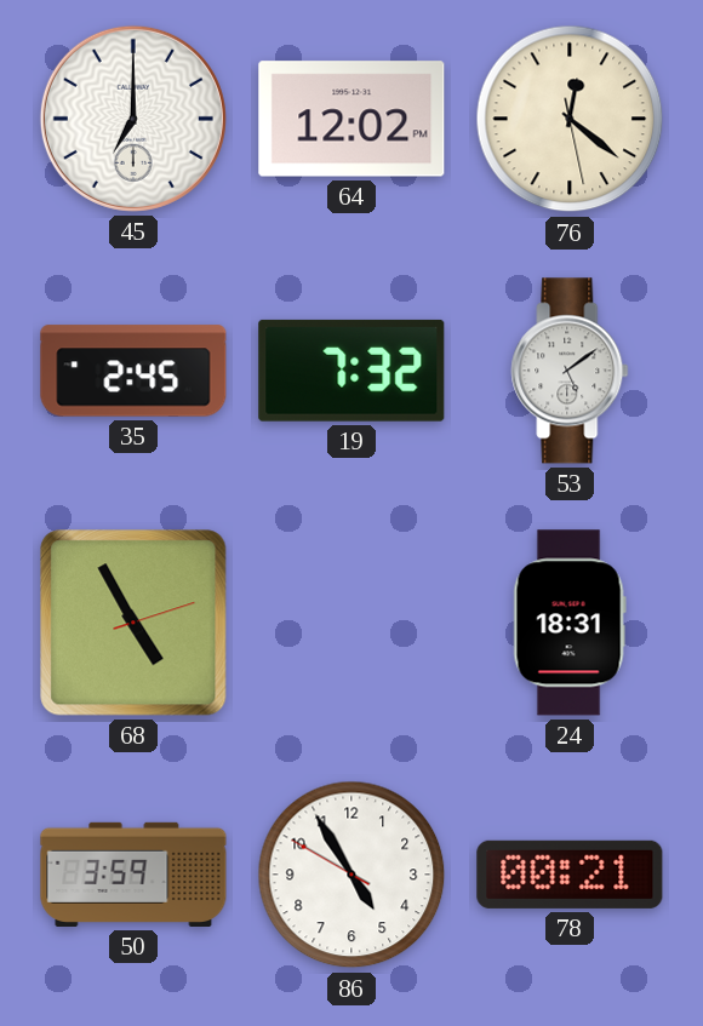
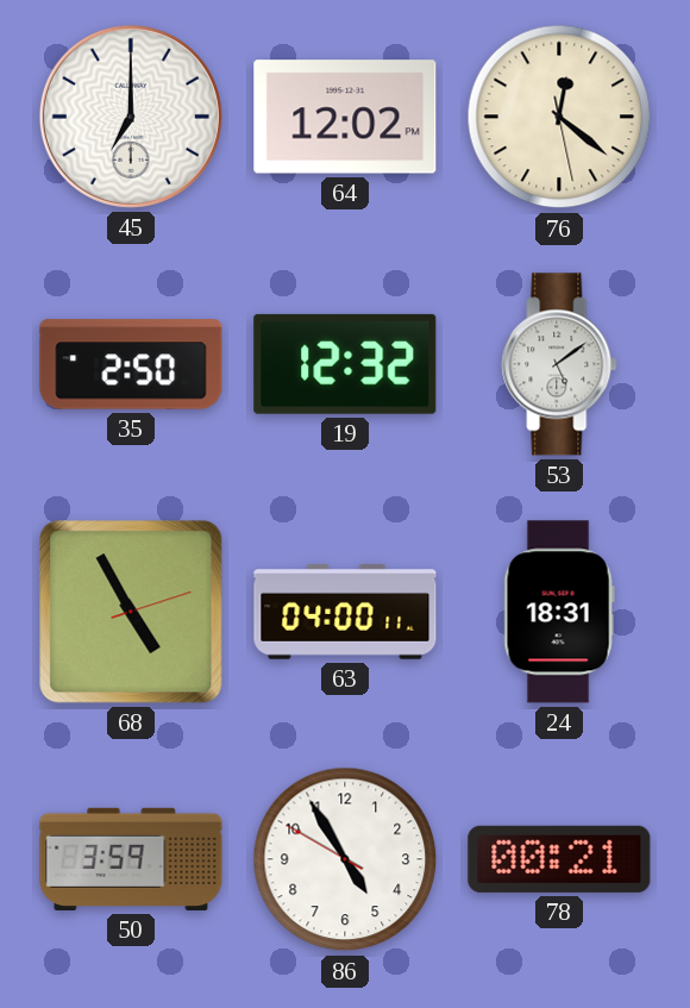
35: 2:45 -> 2:50
19: 7:32 -> 12:32
63: none -> 04:00
